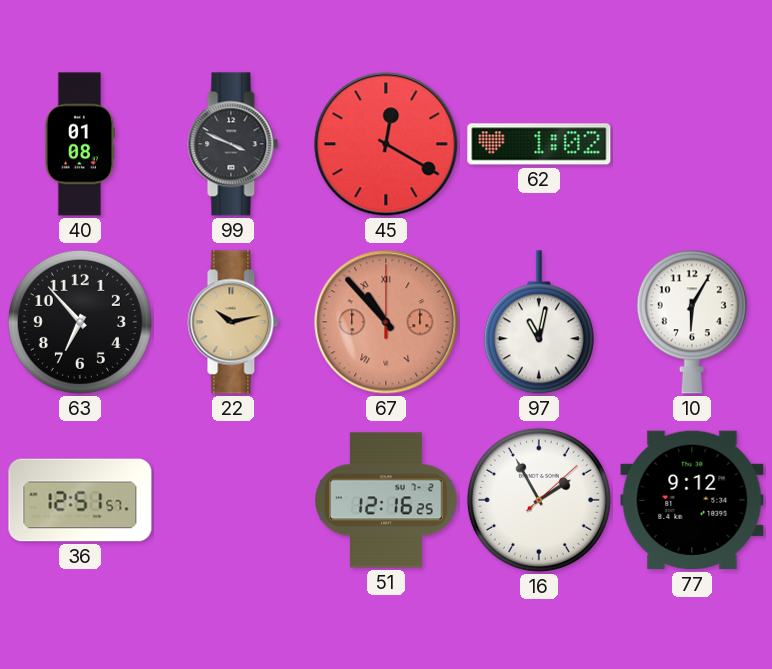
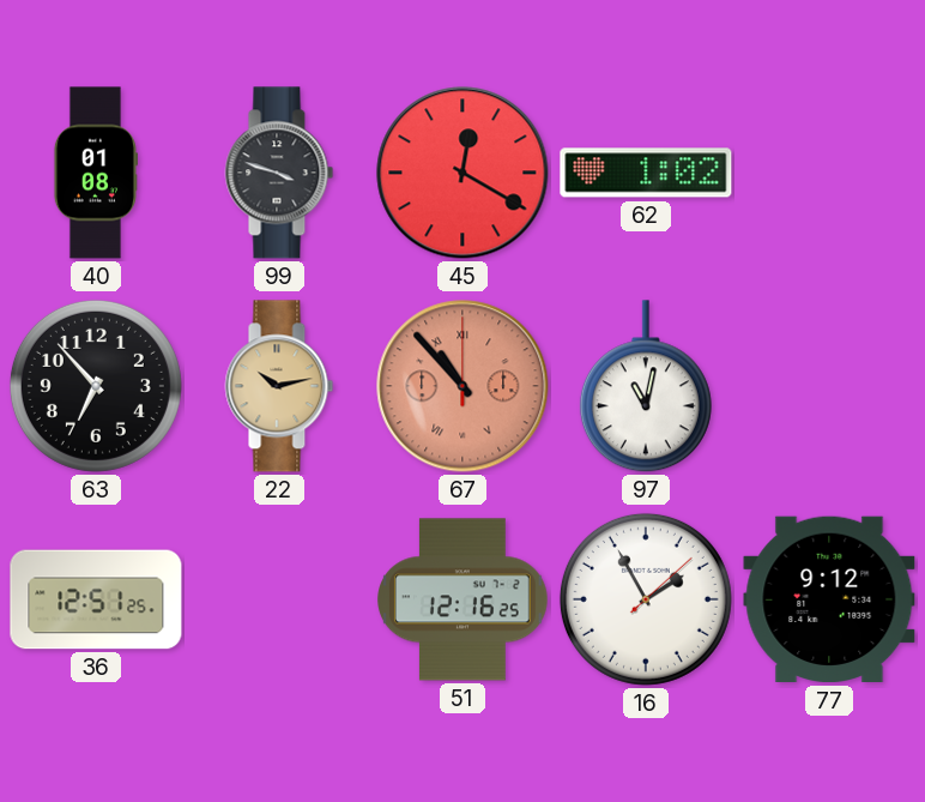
99: 3:49 -> 3:48
10: 6:05 -> none
36: 12:51:57 -> 12:51:25
